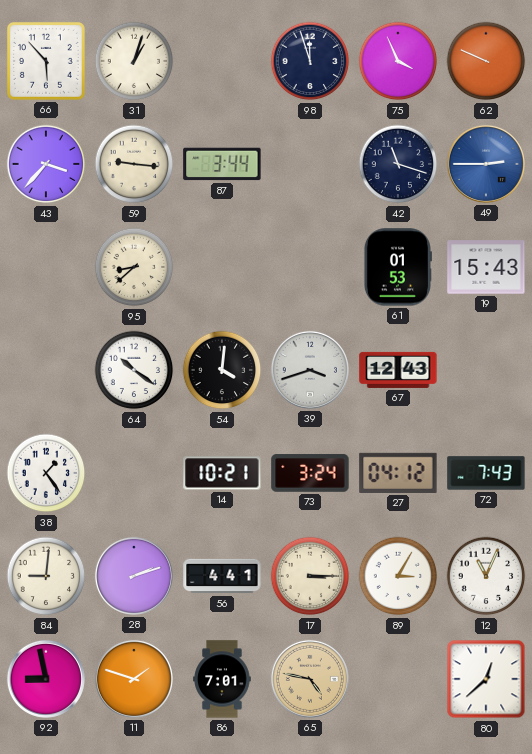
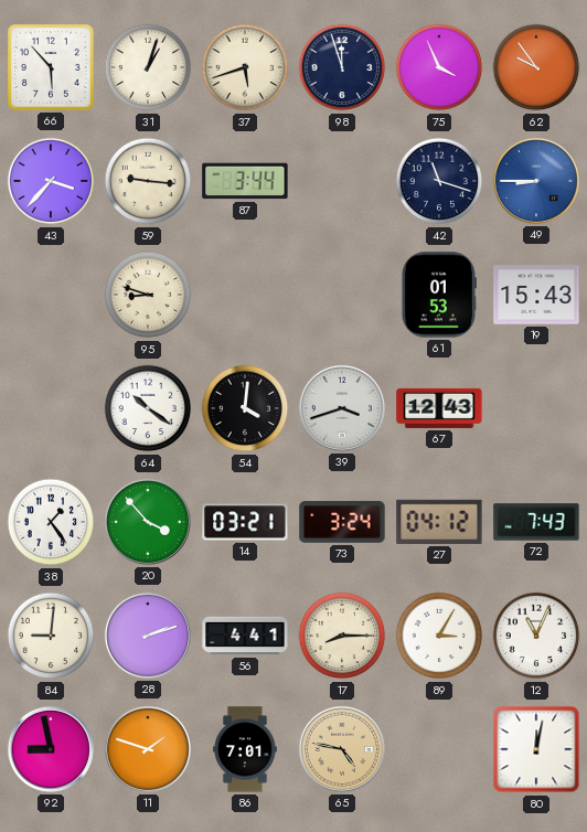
37: none -> 5:42
62: 9:49 -> 9:54
49: 2:45 -> 8:45
95: 8:38 -> 8:48
20: none -> 3:53
14: 10:21 -> 03:21
17: 3:15 -> 8:15
80: 12:38 -> 12:02
